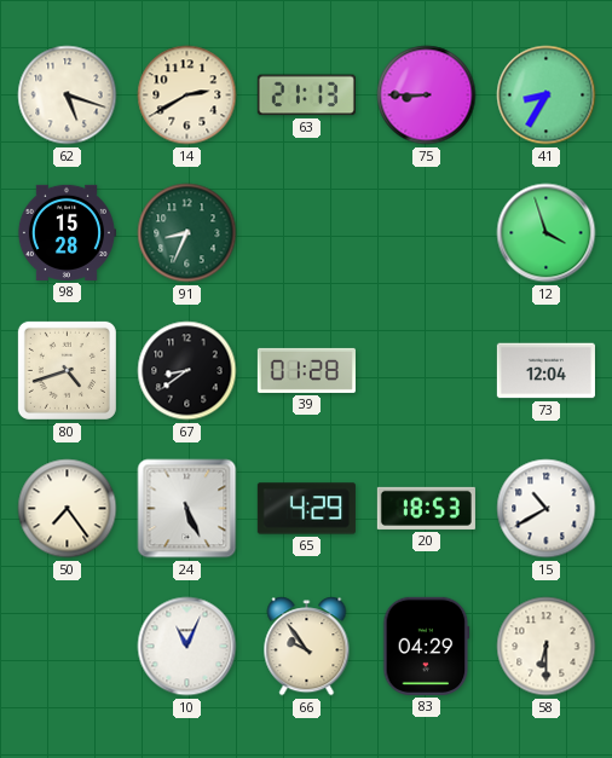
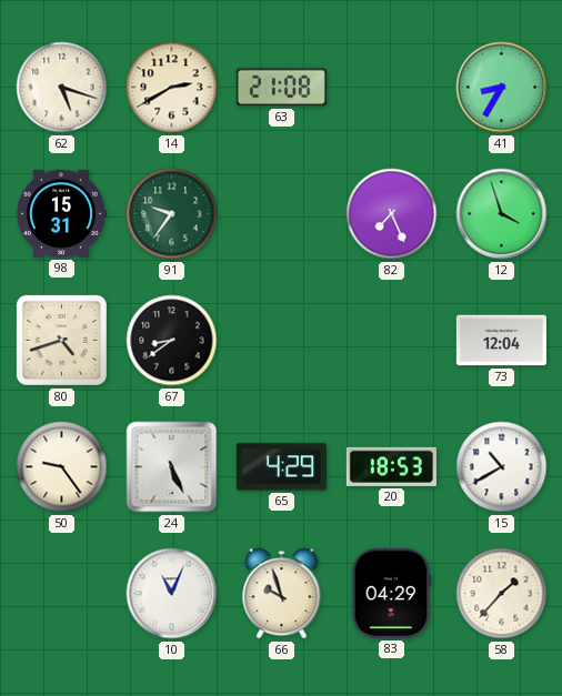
63: 21:13 -> 21:08
75: 8:45 -> none
98: 15:28 -> 15:31
91: 8:34 -> 9:36
82: none -> 7:26
39: 01:28 -> none
50: 7:24 -> 9:24
66: 9:54 -> 9:57
58: 6:30 -> 1:37
